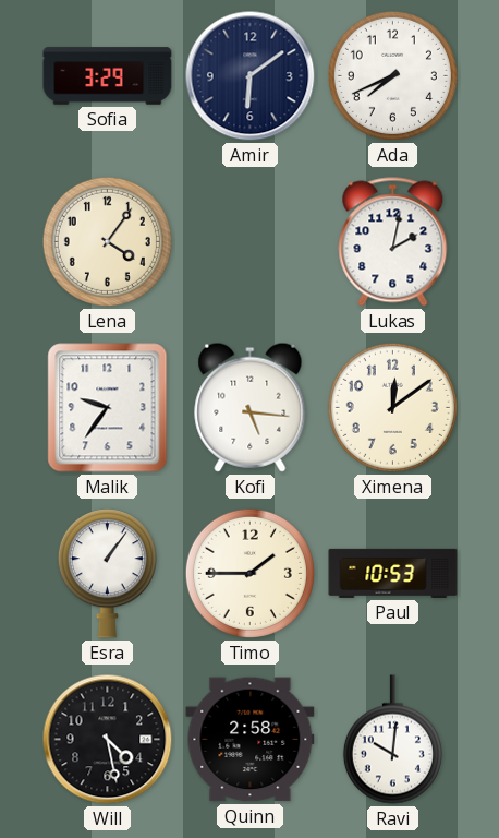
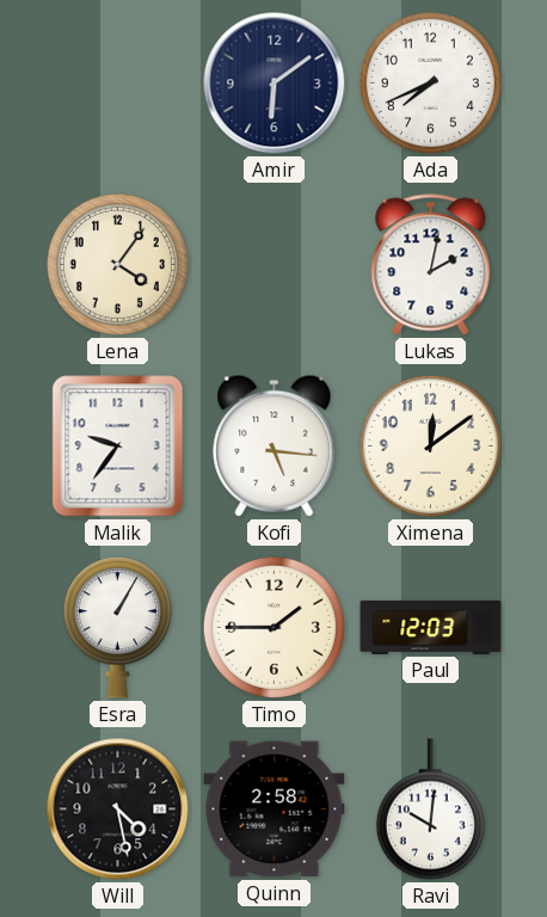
Sofia: 3:29 -> none
Esra: 1:06 -> 1:05
Paul: 10:53 -> 12:03
